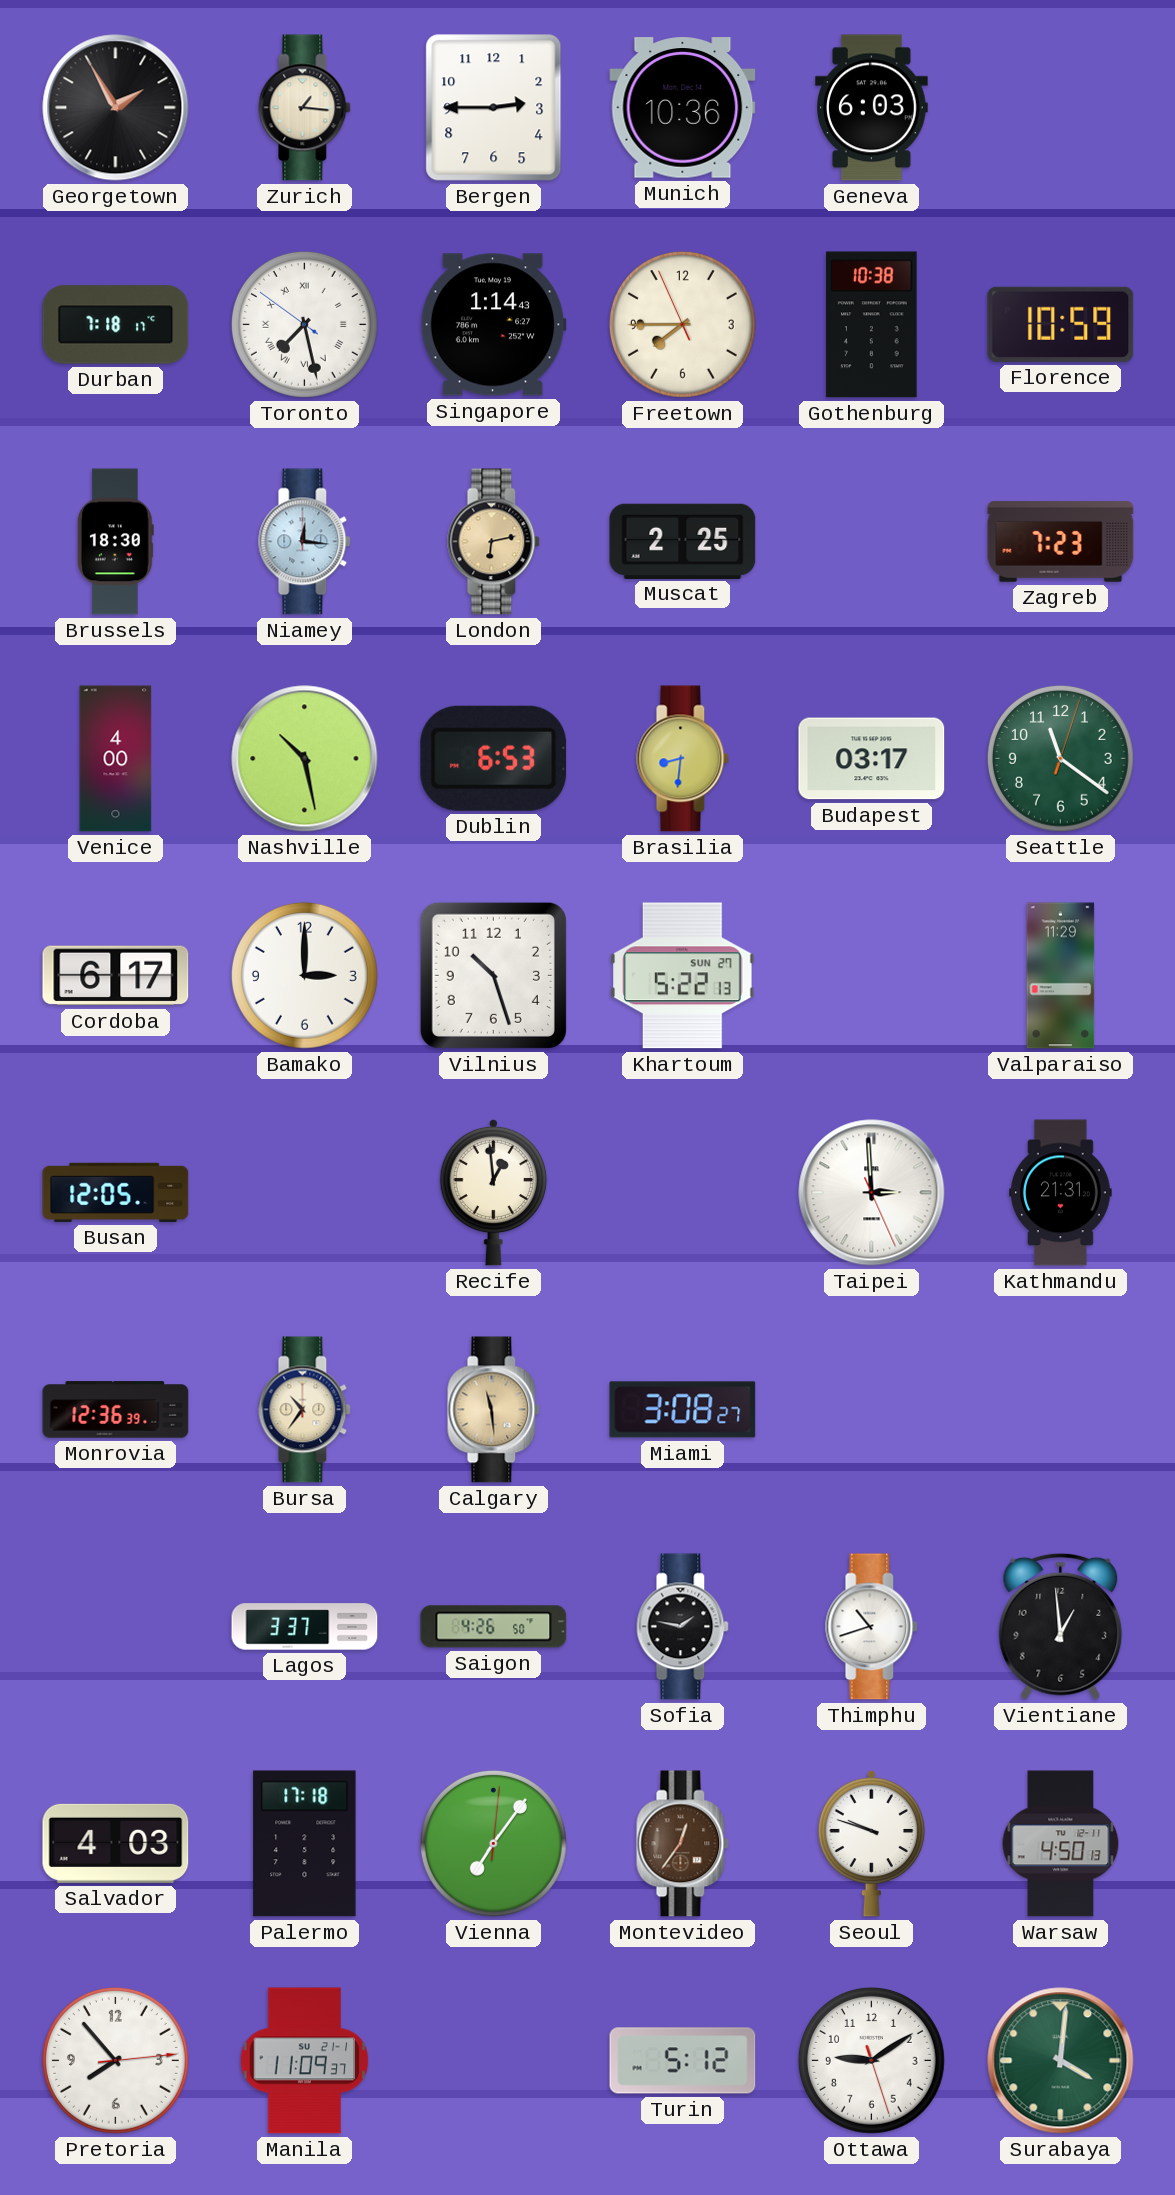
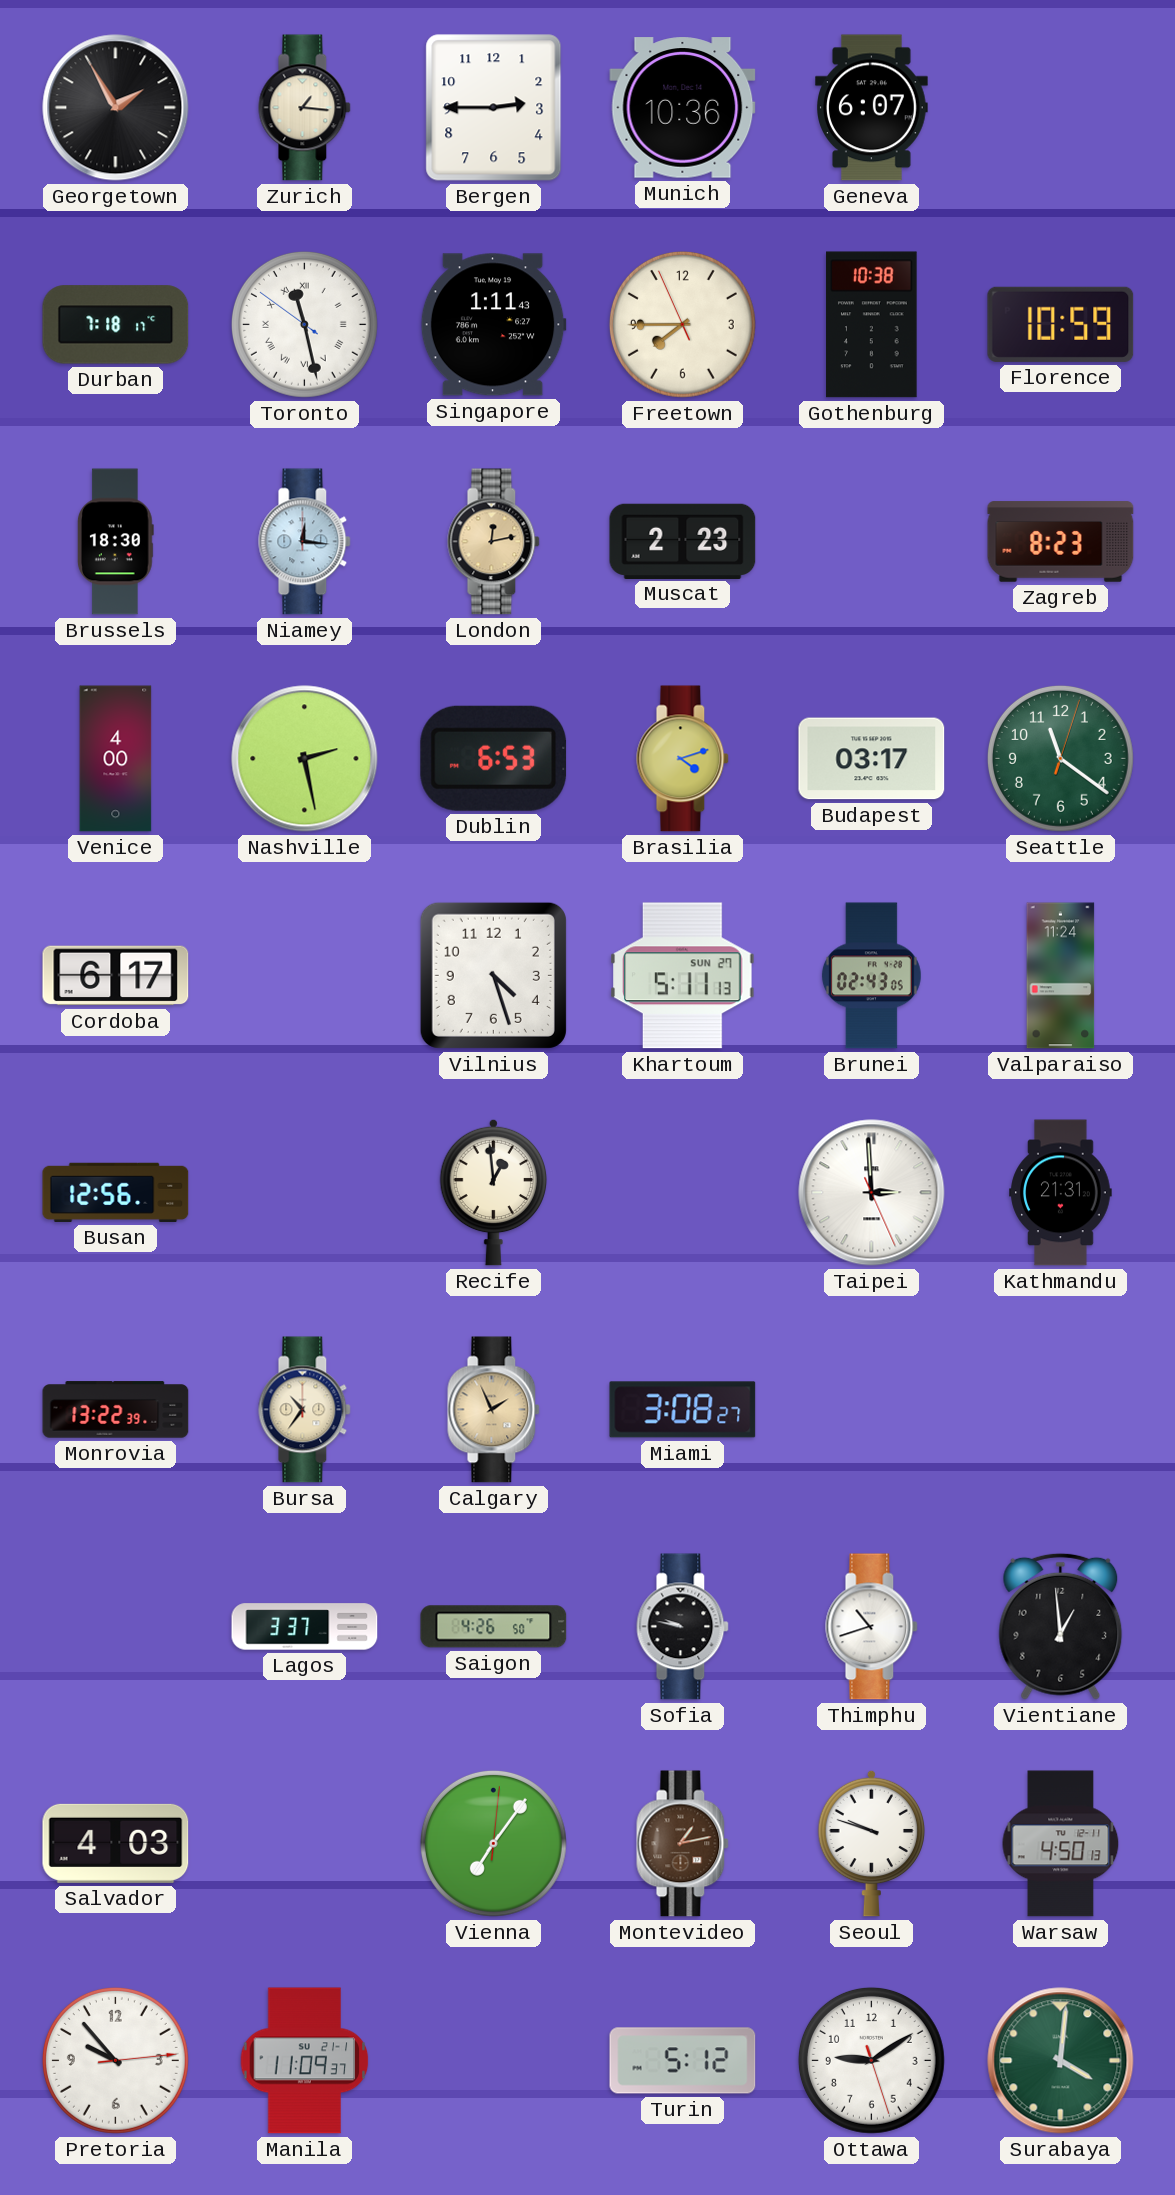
Geneva: 6:03 -> 6:07
Toronto: 7:27 -> 11:27
Singapore: 1:14 -> 1:11
London: 6:13 -> 12:13
Muscat: 2:25 -> 2:23
Zagreb: 7:23 -> 8:23
Nashville: 10:28 -> 2:28
Brasilia: 8:31 -> 4:12
Bamako: 3:00 -> none
Vilnius: 10:27 -> 4:27
Khartoum: 5:22 -> 5:11
Brunei: none -> 02:43
Valparaiso: 11:29 -> 11:24
Busan: 12:05 -> 12:56
Monrovia: 12:36 -> 13:22
Calgary: 11:29 -> 1:56
Sofia: 1:47 -> 9:47
Palermo: 17:18 -> none
Montevideo: 12:36 -> 1:13
Pretoria: 7:53 -> 9:53
